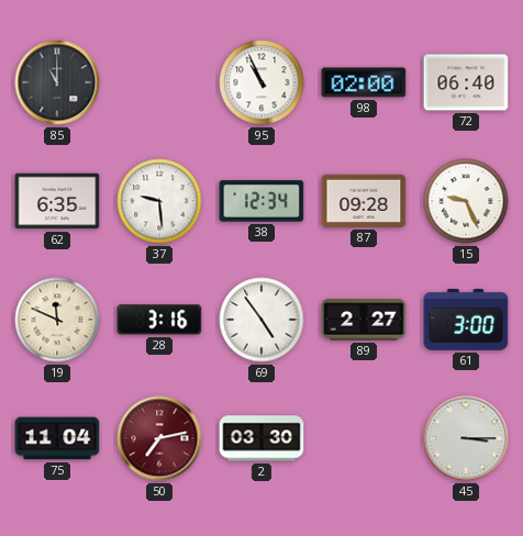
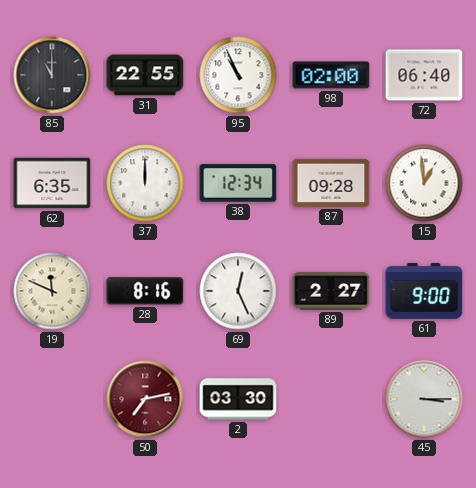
31: none -> 22:55
37: 9:29 -> 12:00
15: 9:26 -> 12:59
28: 3:16 -> 8:16
69: 4:54 -> 12:26
61: 3:00 -> 9:00
75: 11:04 -> none
